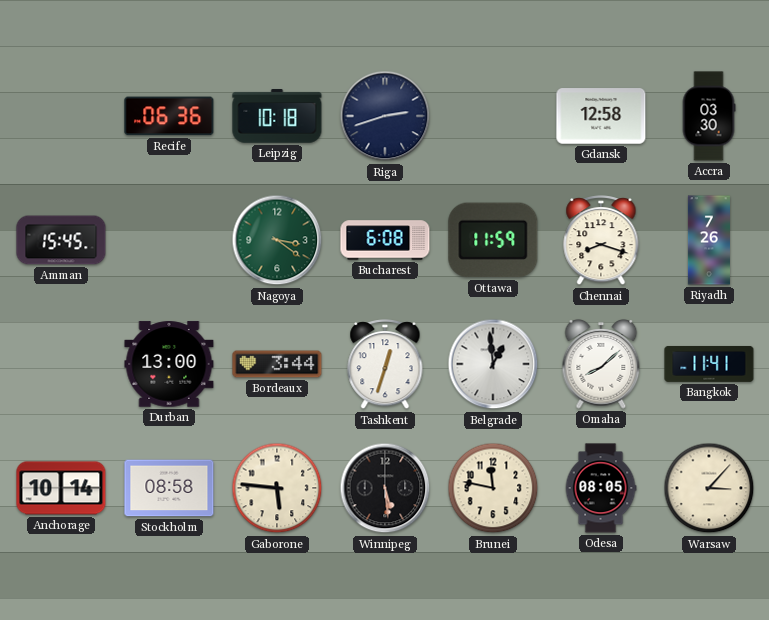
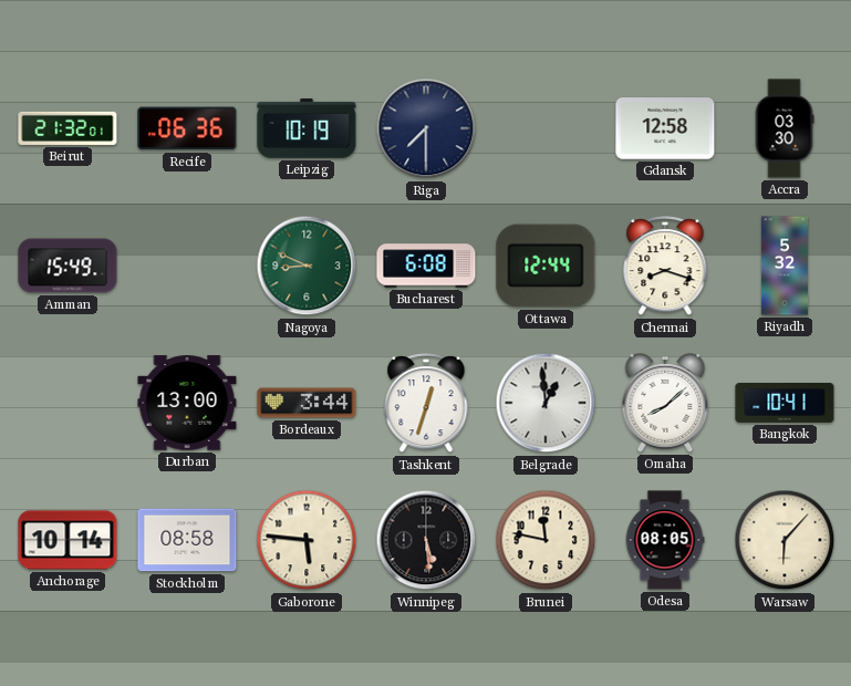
Beirut: none -> 21:32
Leipzig: 10:18 -> 10:19
Riga: 2:42 -> 7:30
Amman: 15:45 -> 15:49
Nagoya: 3:21 -> 8:49
Ottawa: 11:59 -> 12:44
Riyadh: 7:26 -> 5:32
Bangkok: 11:41 -> 10:41
Warsaw: 3:07 -> 6:07
